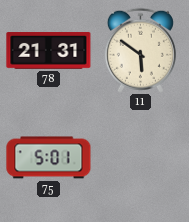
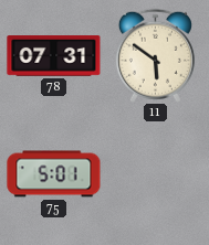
78: 21:31 -> 07:31
